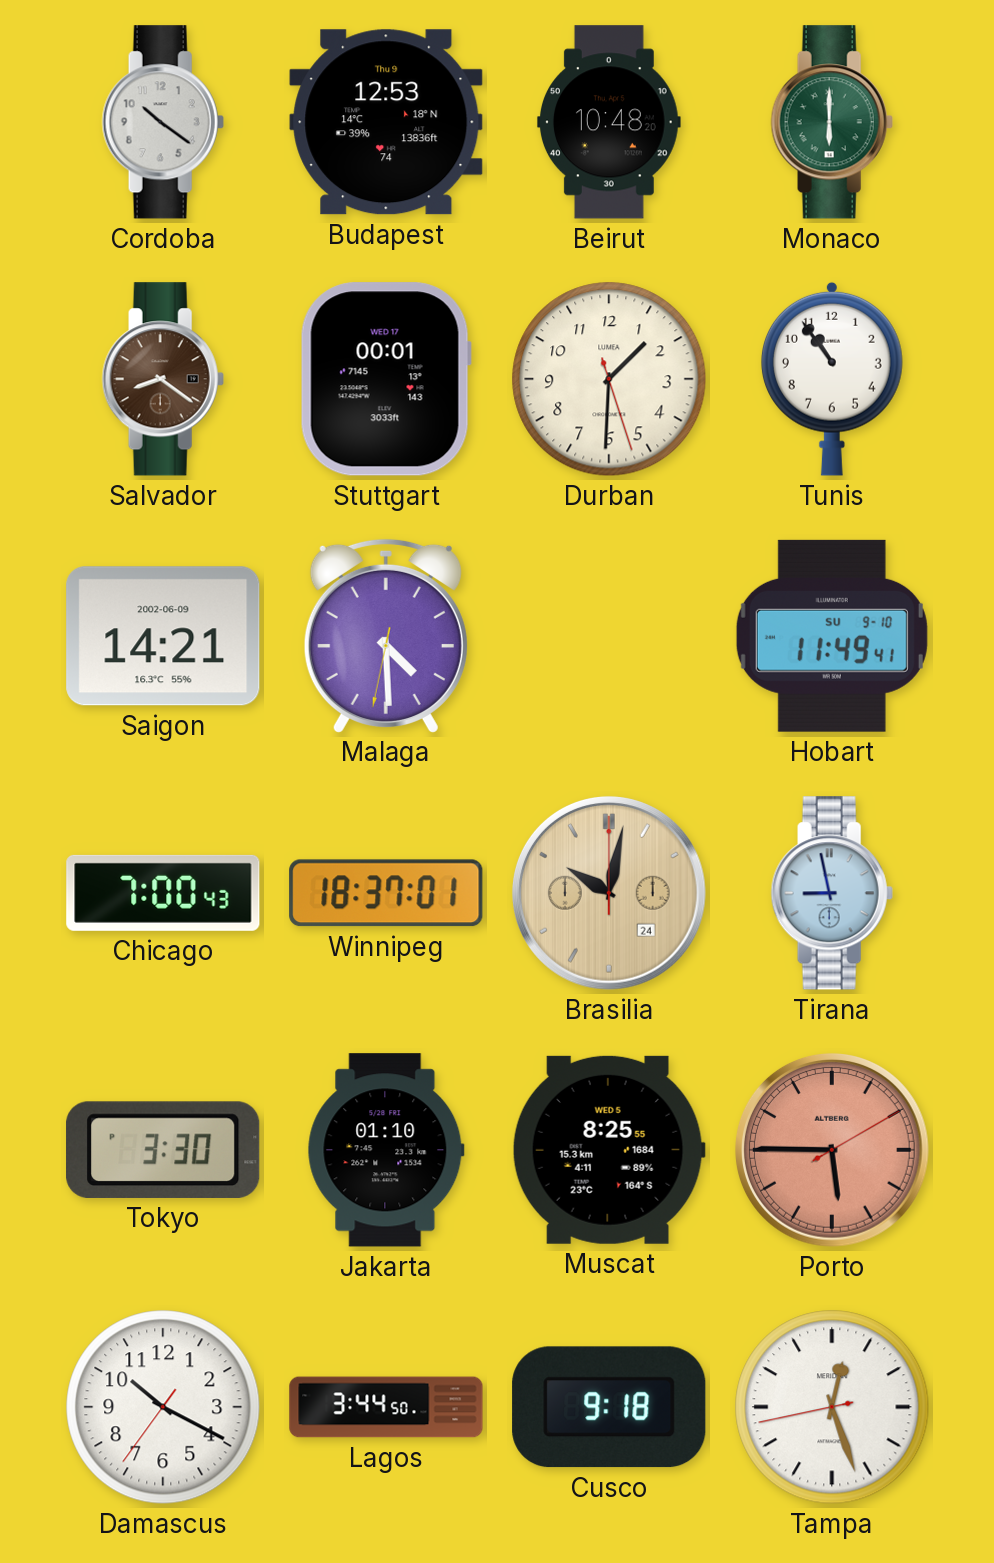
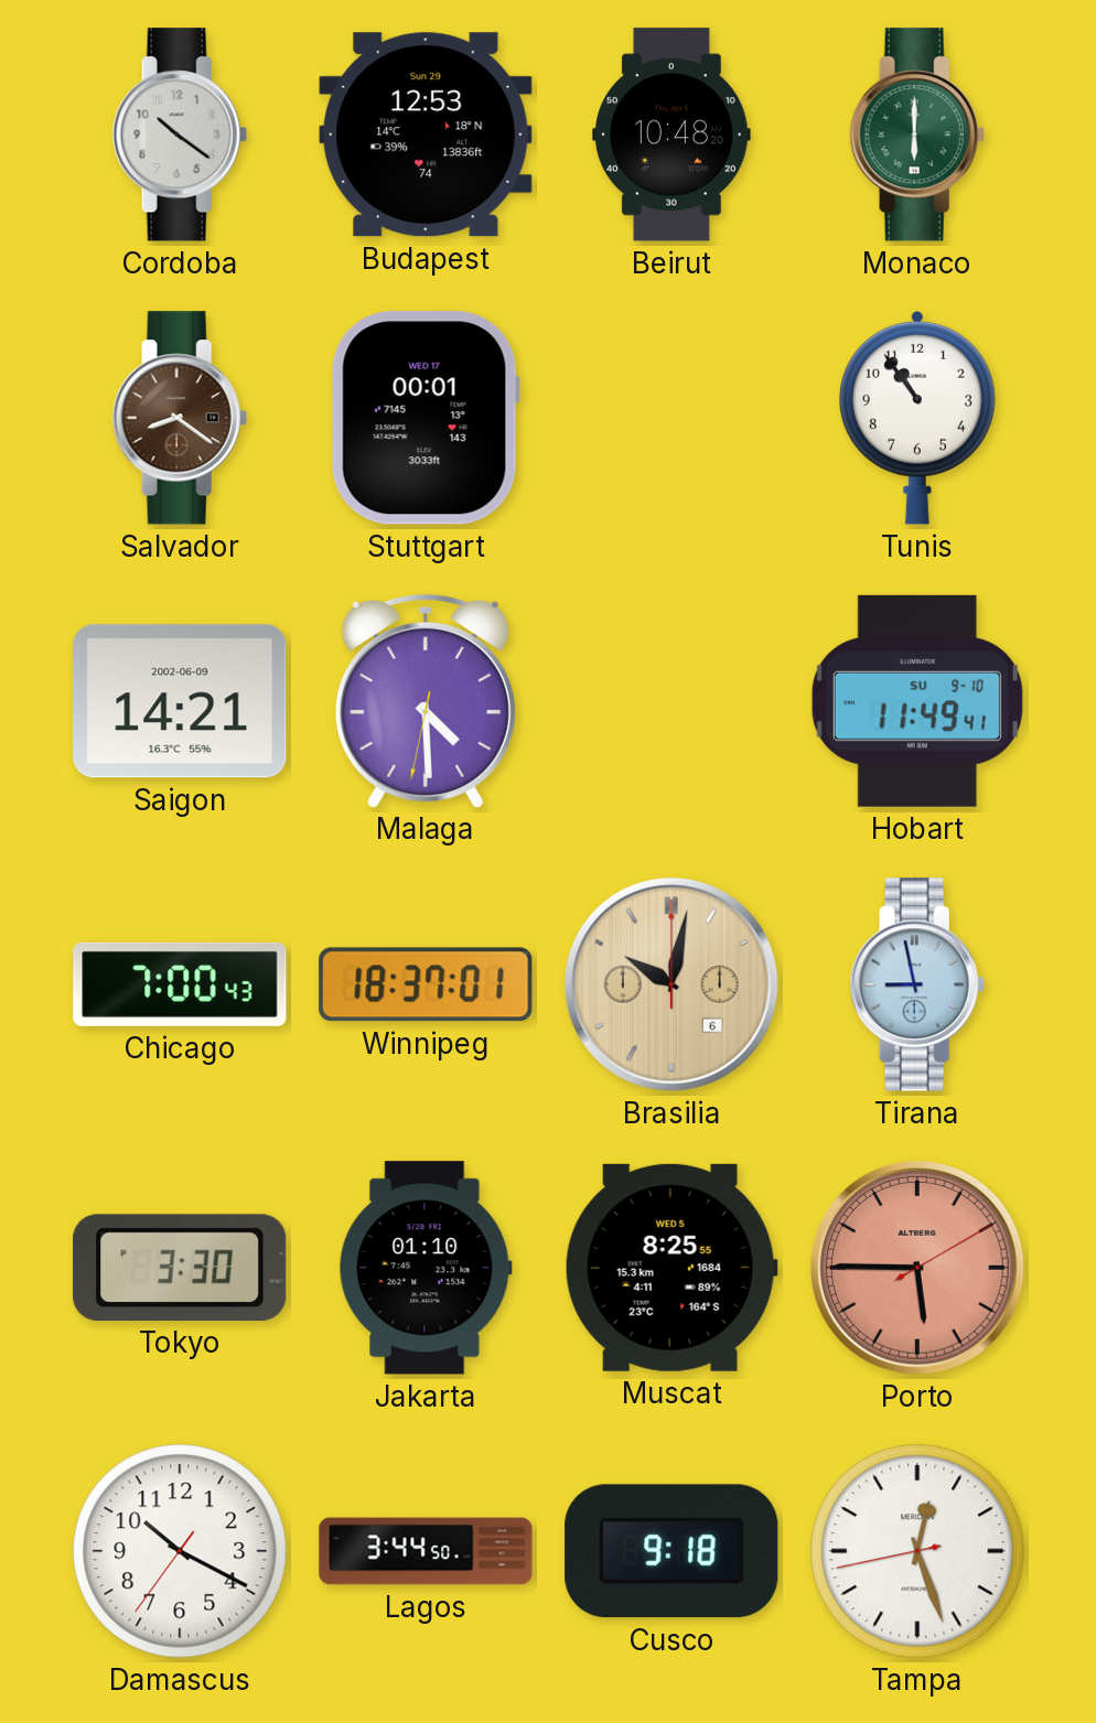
Budapest date: Thu 9 -> Sun 29
Durban: 1:30 -> none
Brasilia date: 24 -> 6
